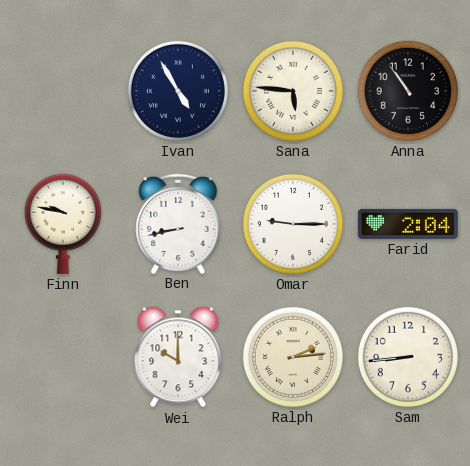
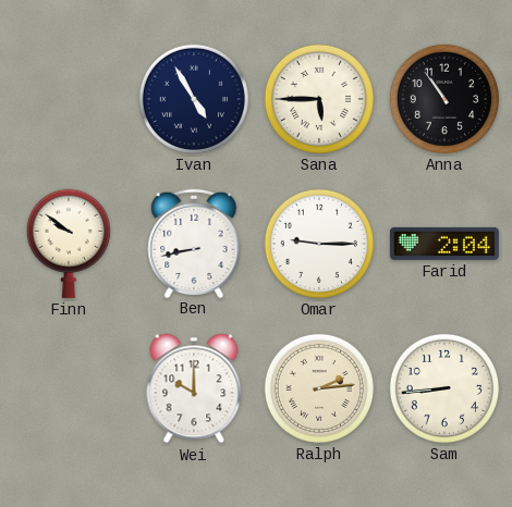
Sana: 5:46 -> 5:45
Finn: 9:47 -> 9:51
